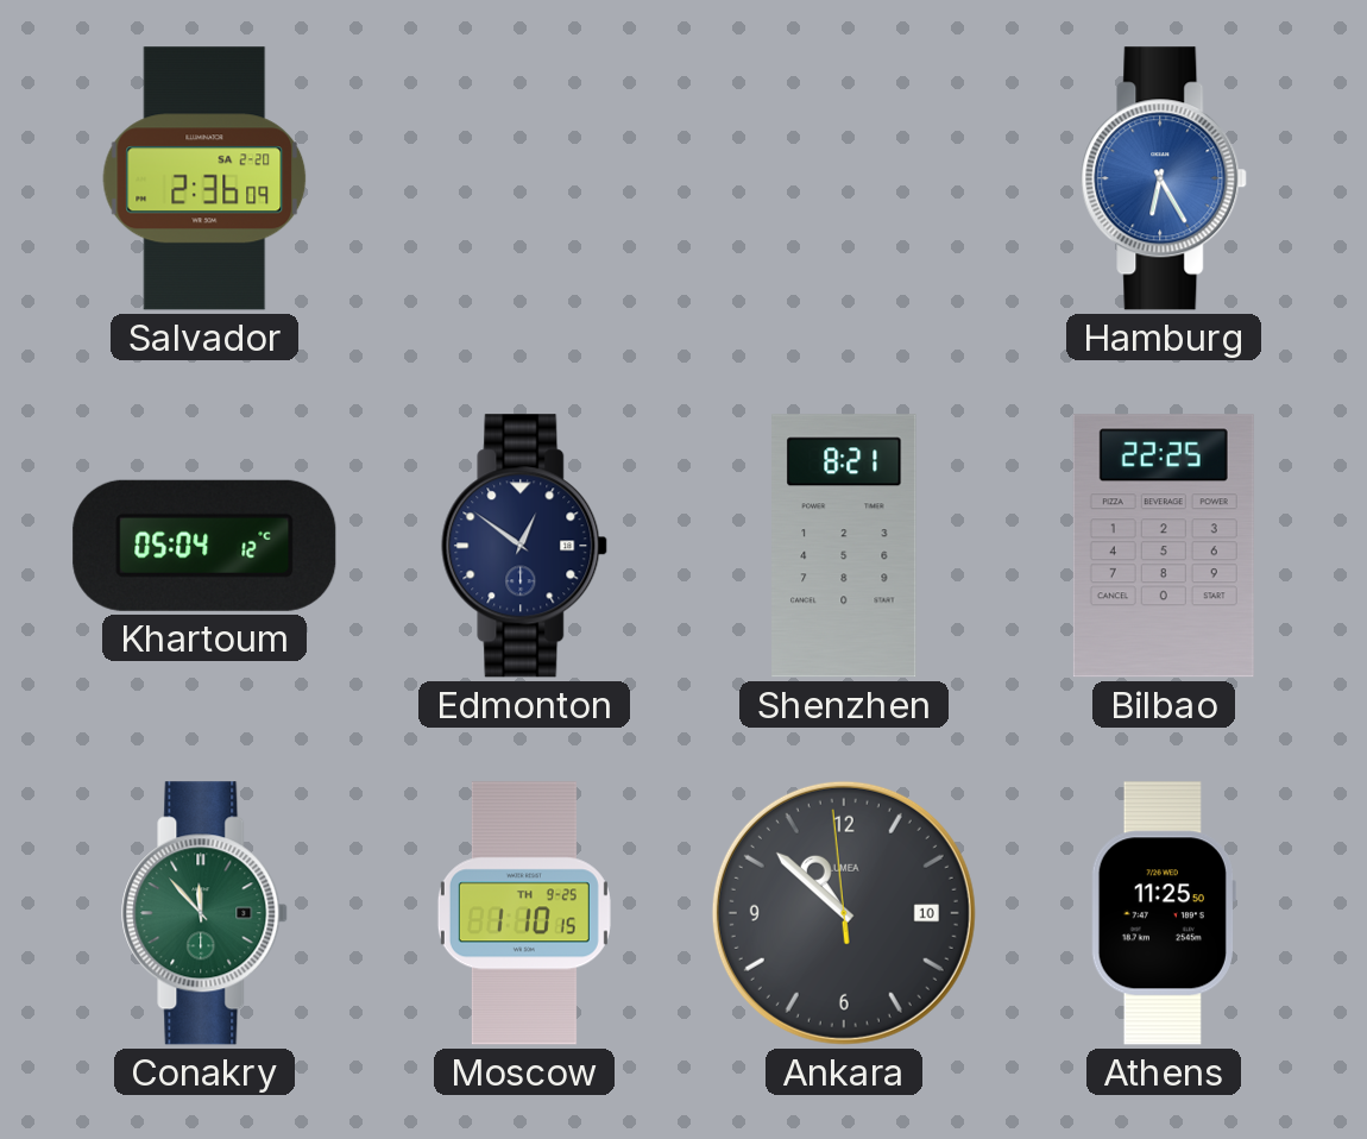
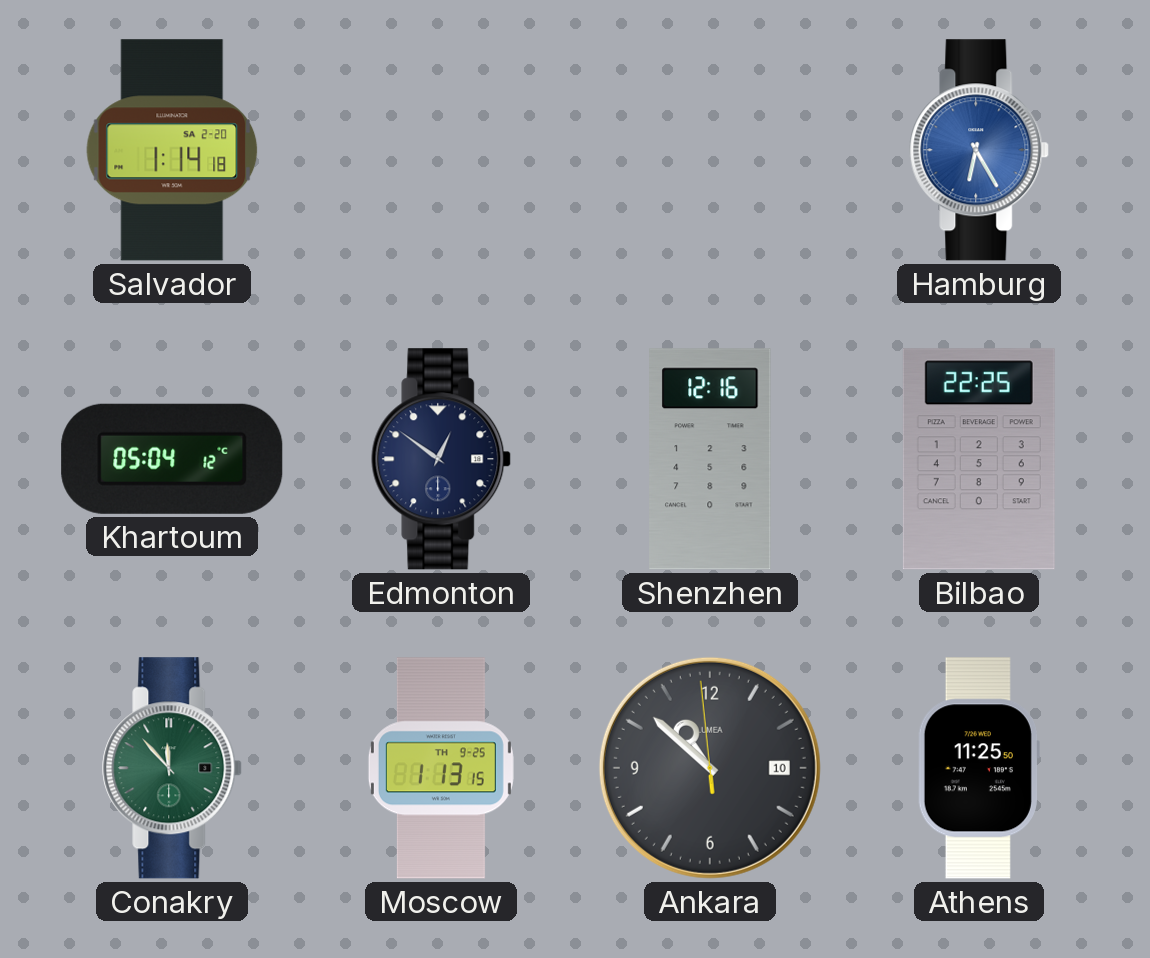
Salvador: 2:36 -> 1:14
Shenzhen: 8:21 -> 12:16
Moscow: 1:10 -> 1:13
